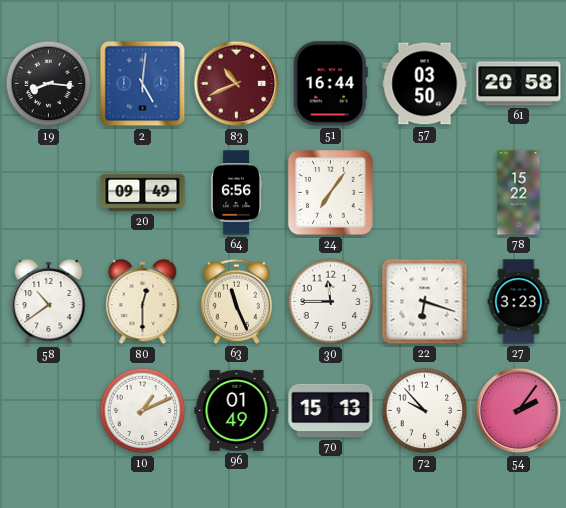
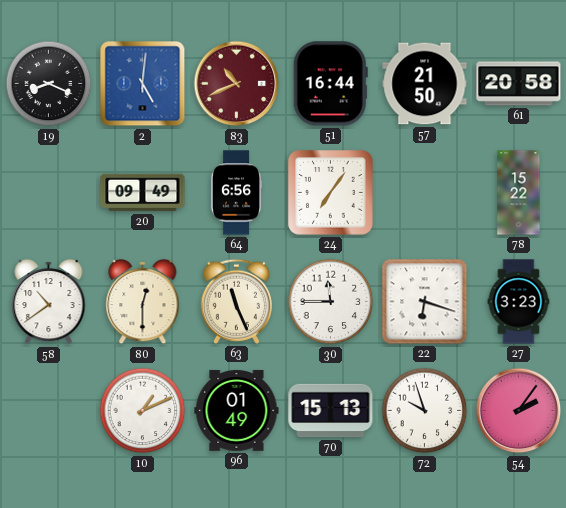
19: 8:16 -> 8:19
57: 03:50 -> 21:50
72: 9:53 -> 9:57
